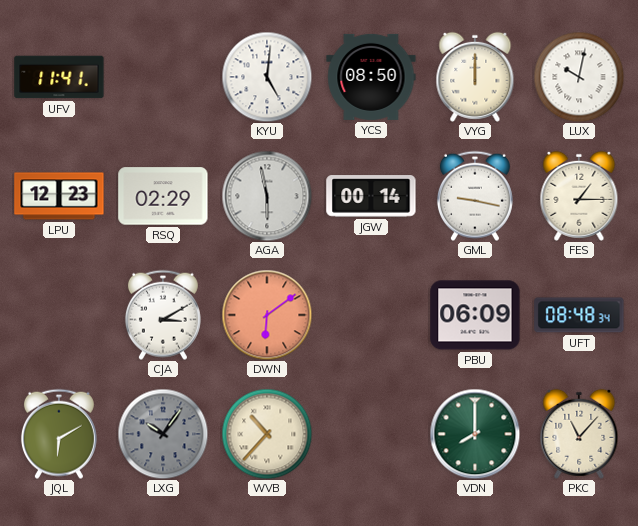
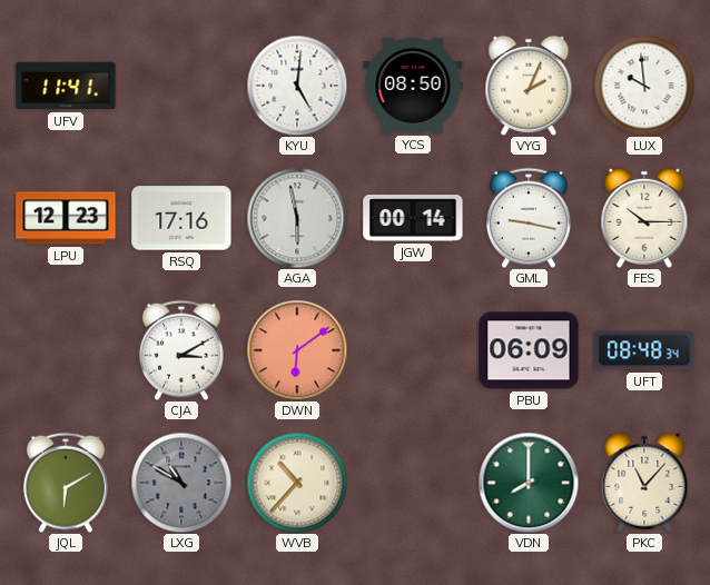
VYG: 12:00 -> 2:04
LUX: 10:02 -> 9:59
RSQ: 02:29 -> 17:16
FES: 1:15 -> 10:15
LXG: 10:06 -> 10:50
